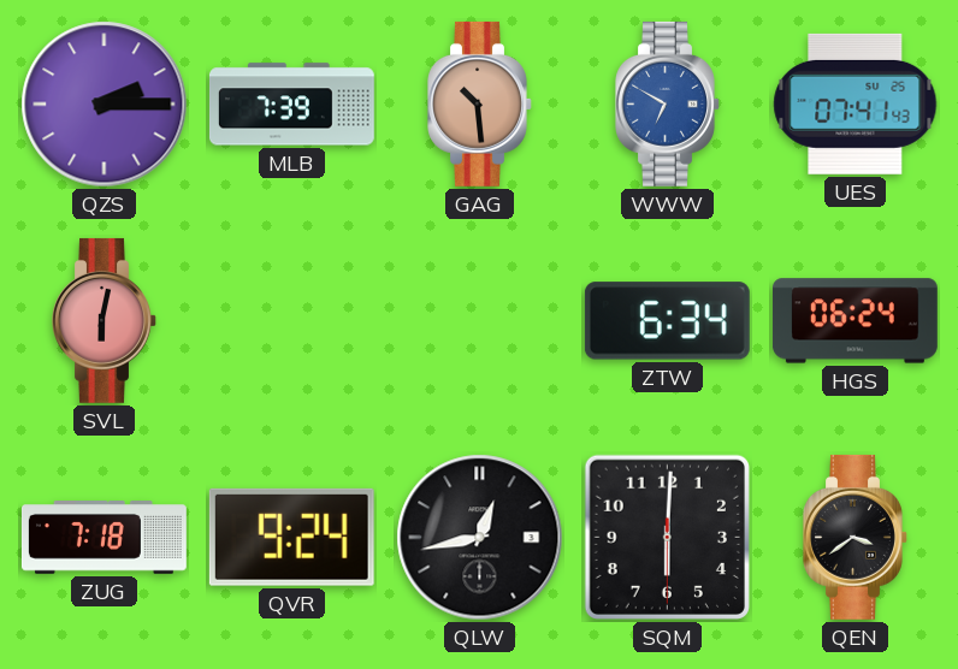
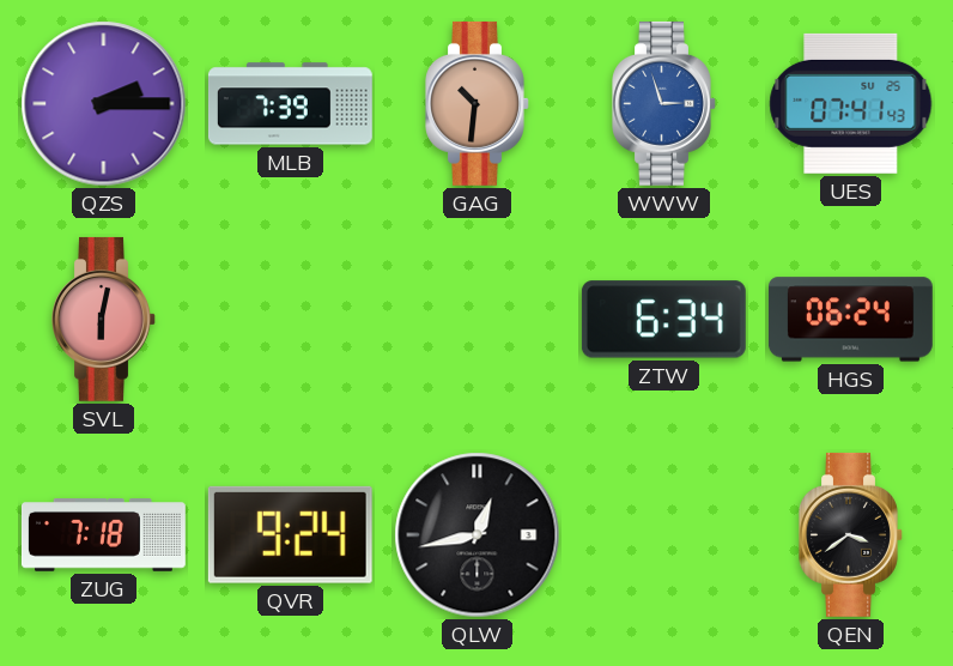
GAG: 10:29 -> 10:31
WWW: 6:50 -> 2:57
SQM: 6:00 -> none
